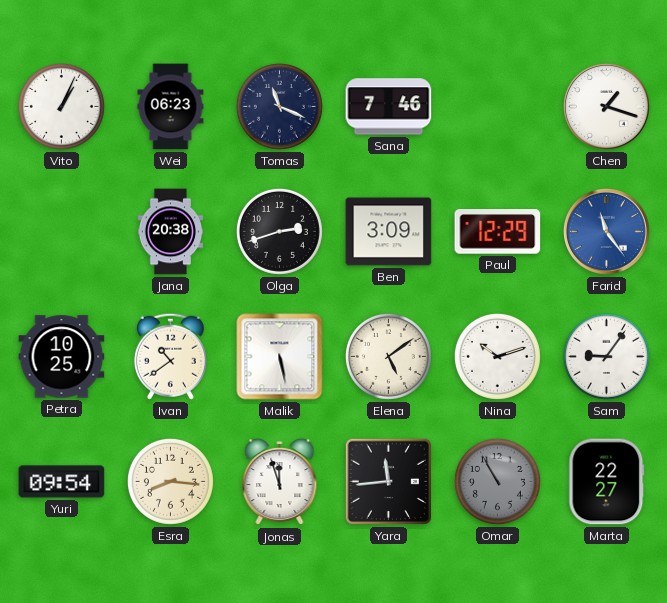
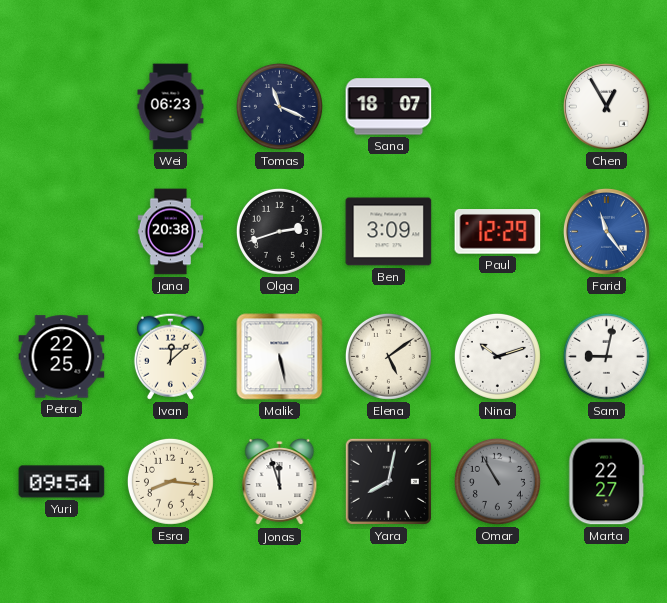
Vito: 1:04 -> none
Sana: 7:46 -> 18:07
Chen: 1:18 -> 12:55
Petra: 10:25 -> 22:25
Ivan: 10:39 -> 12:08
Sam: 9:06 -> 9:02
Yara: 11:44 -> 8:02
